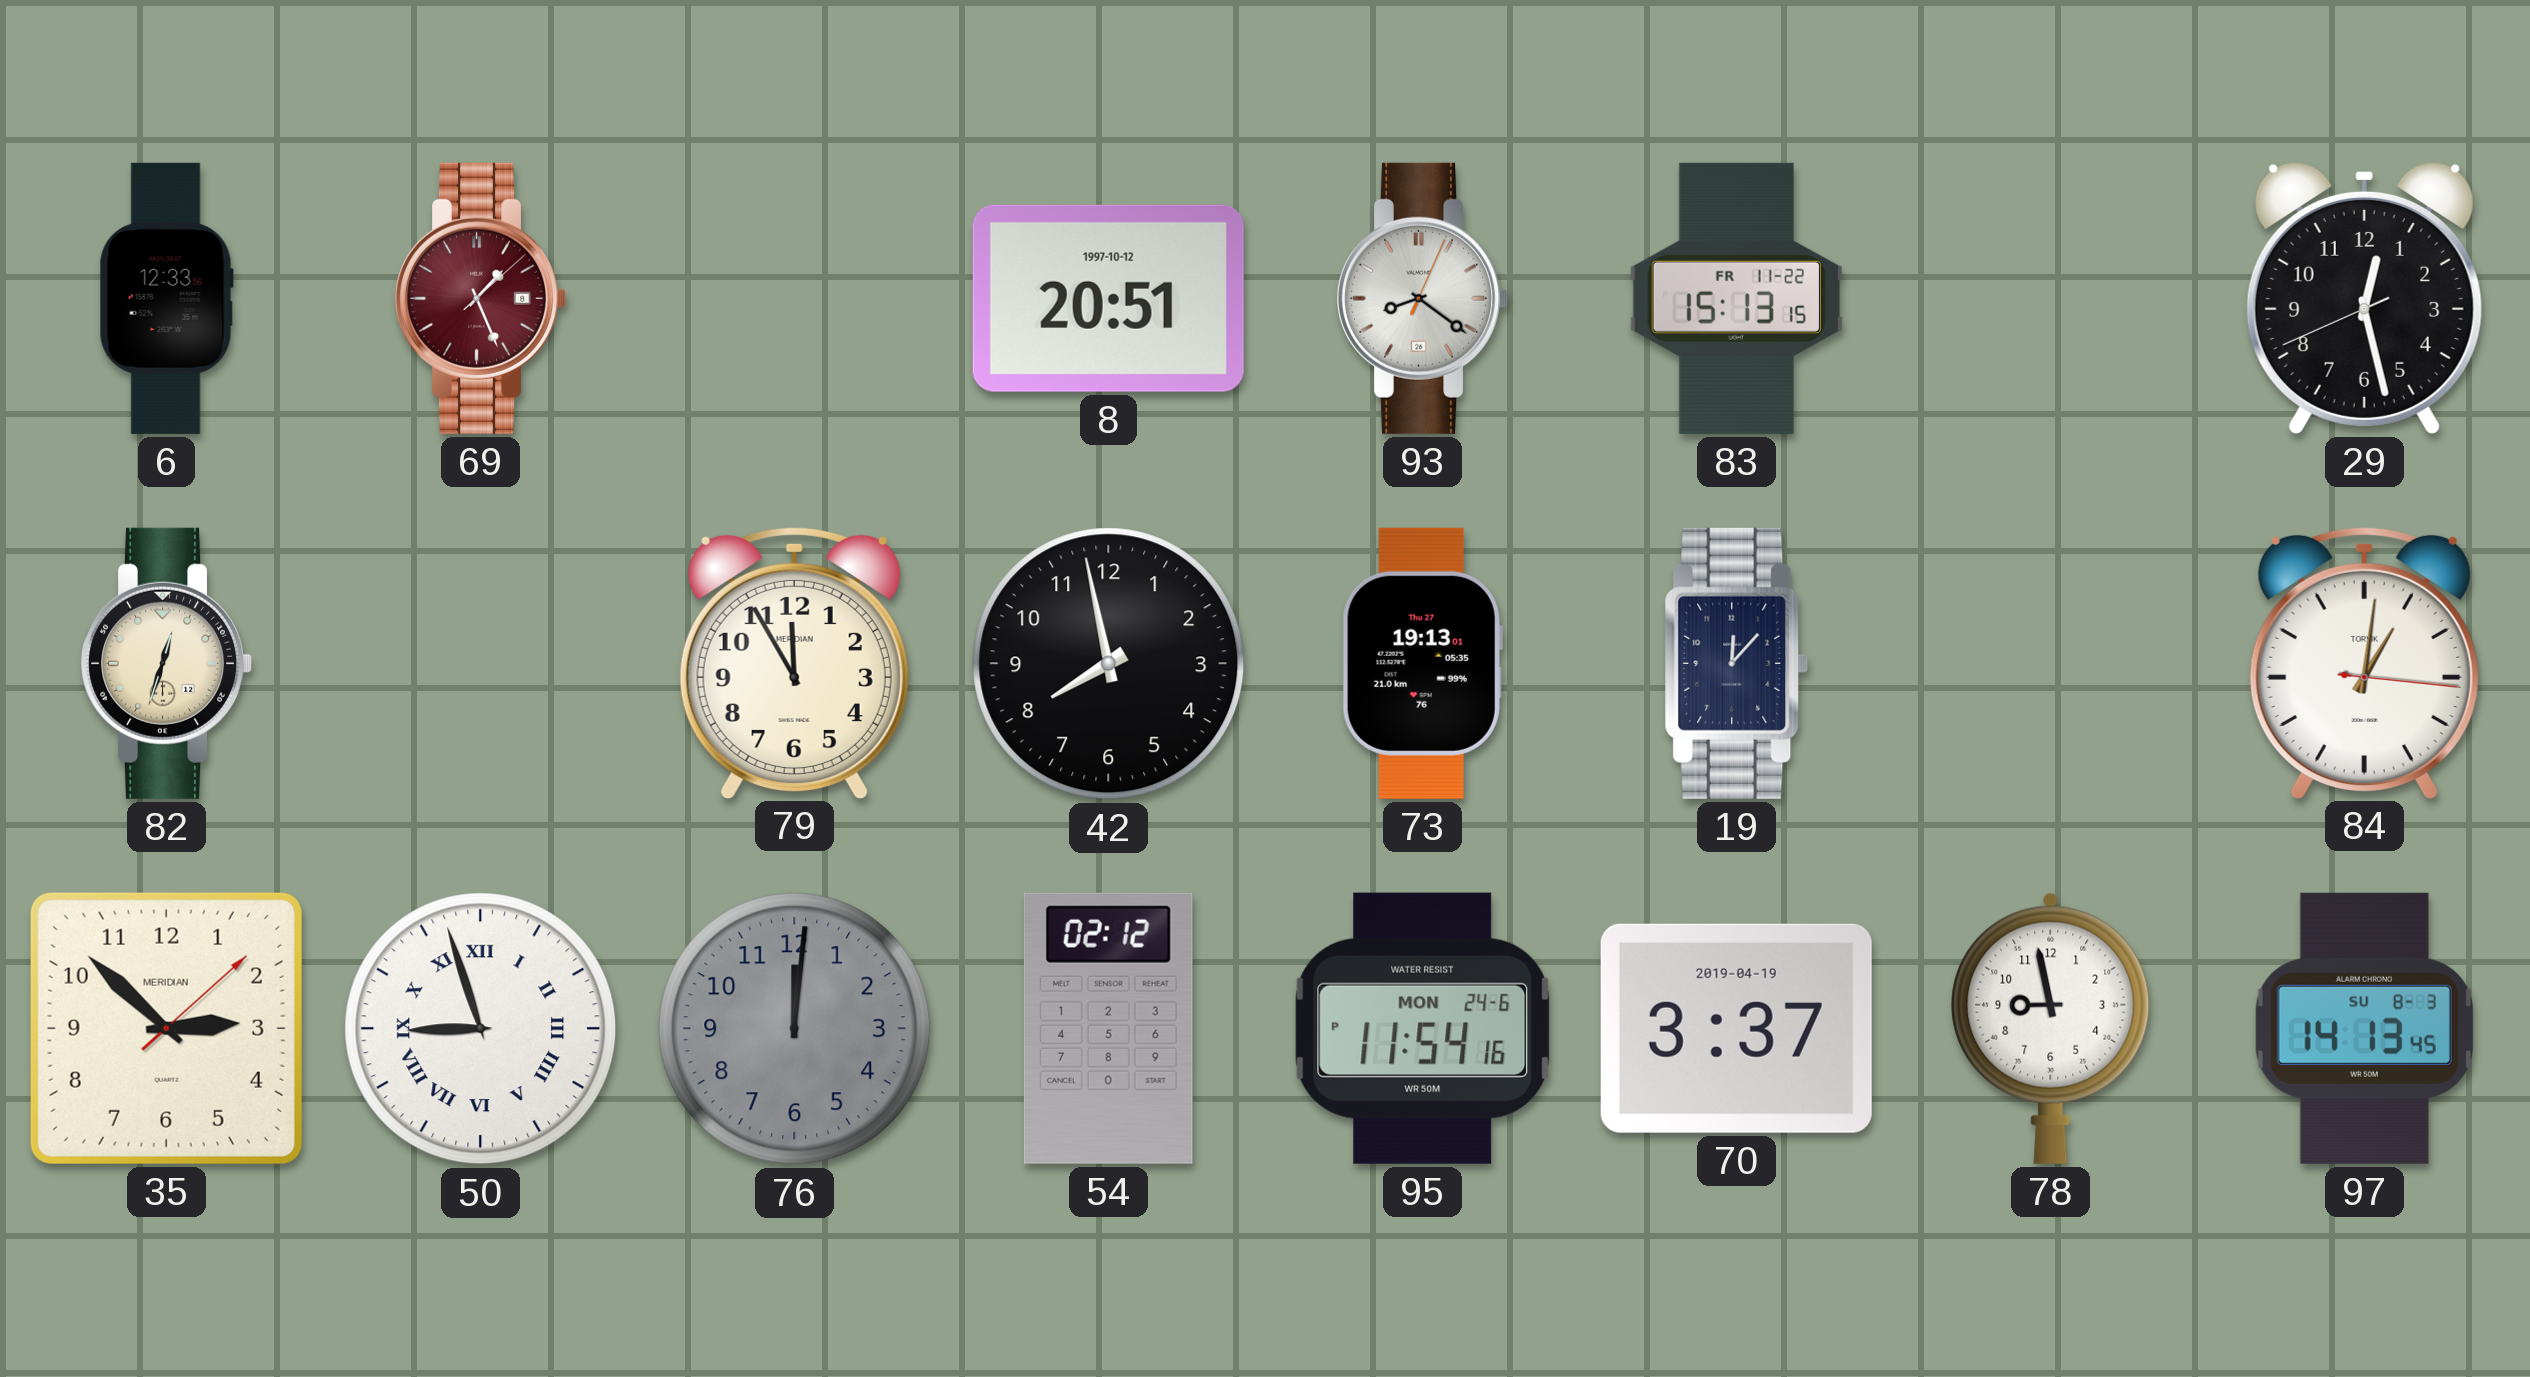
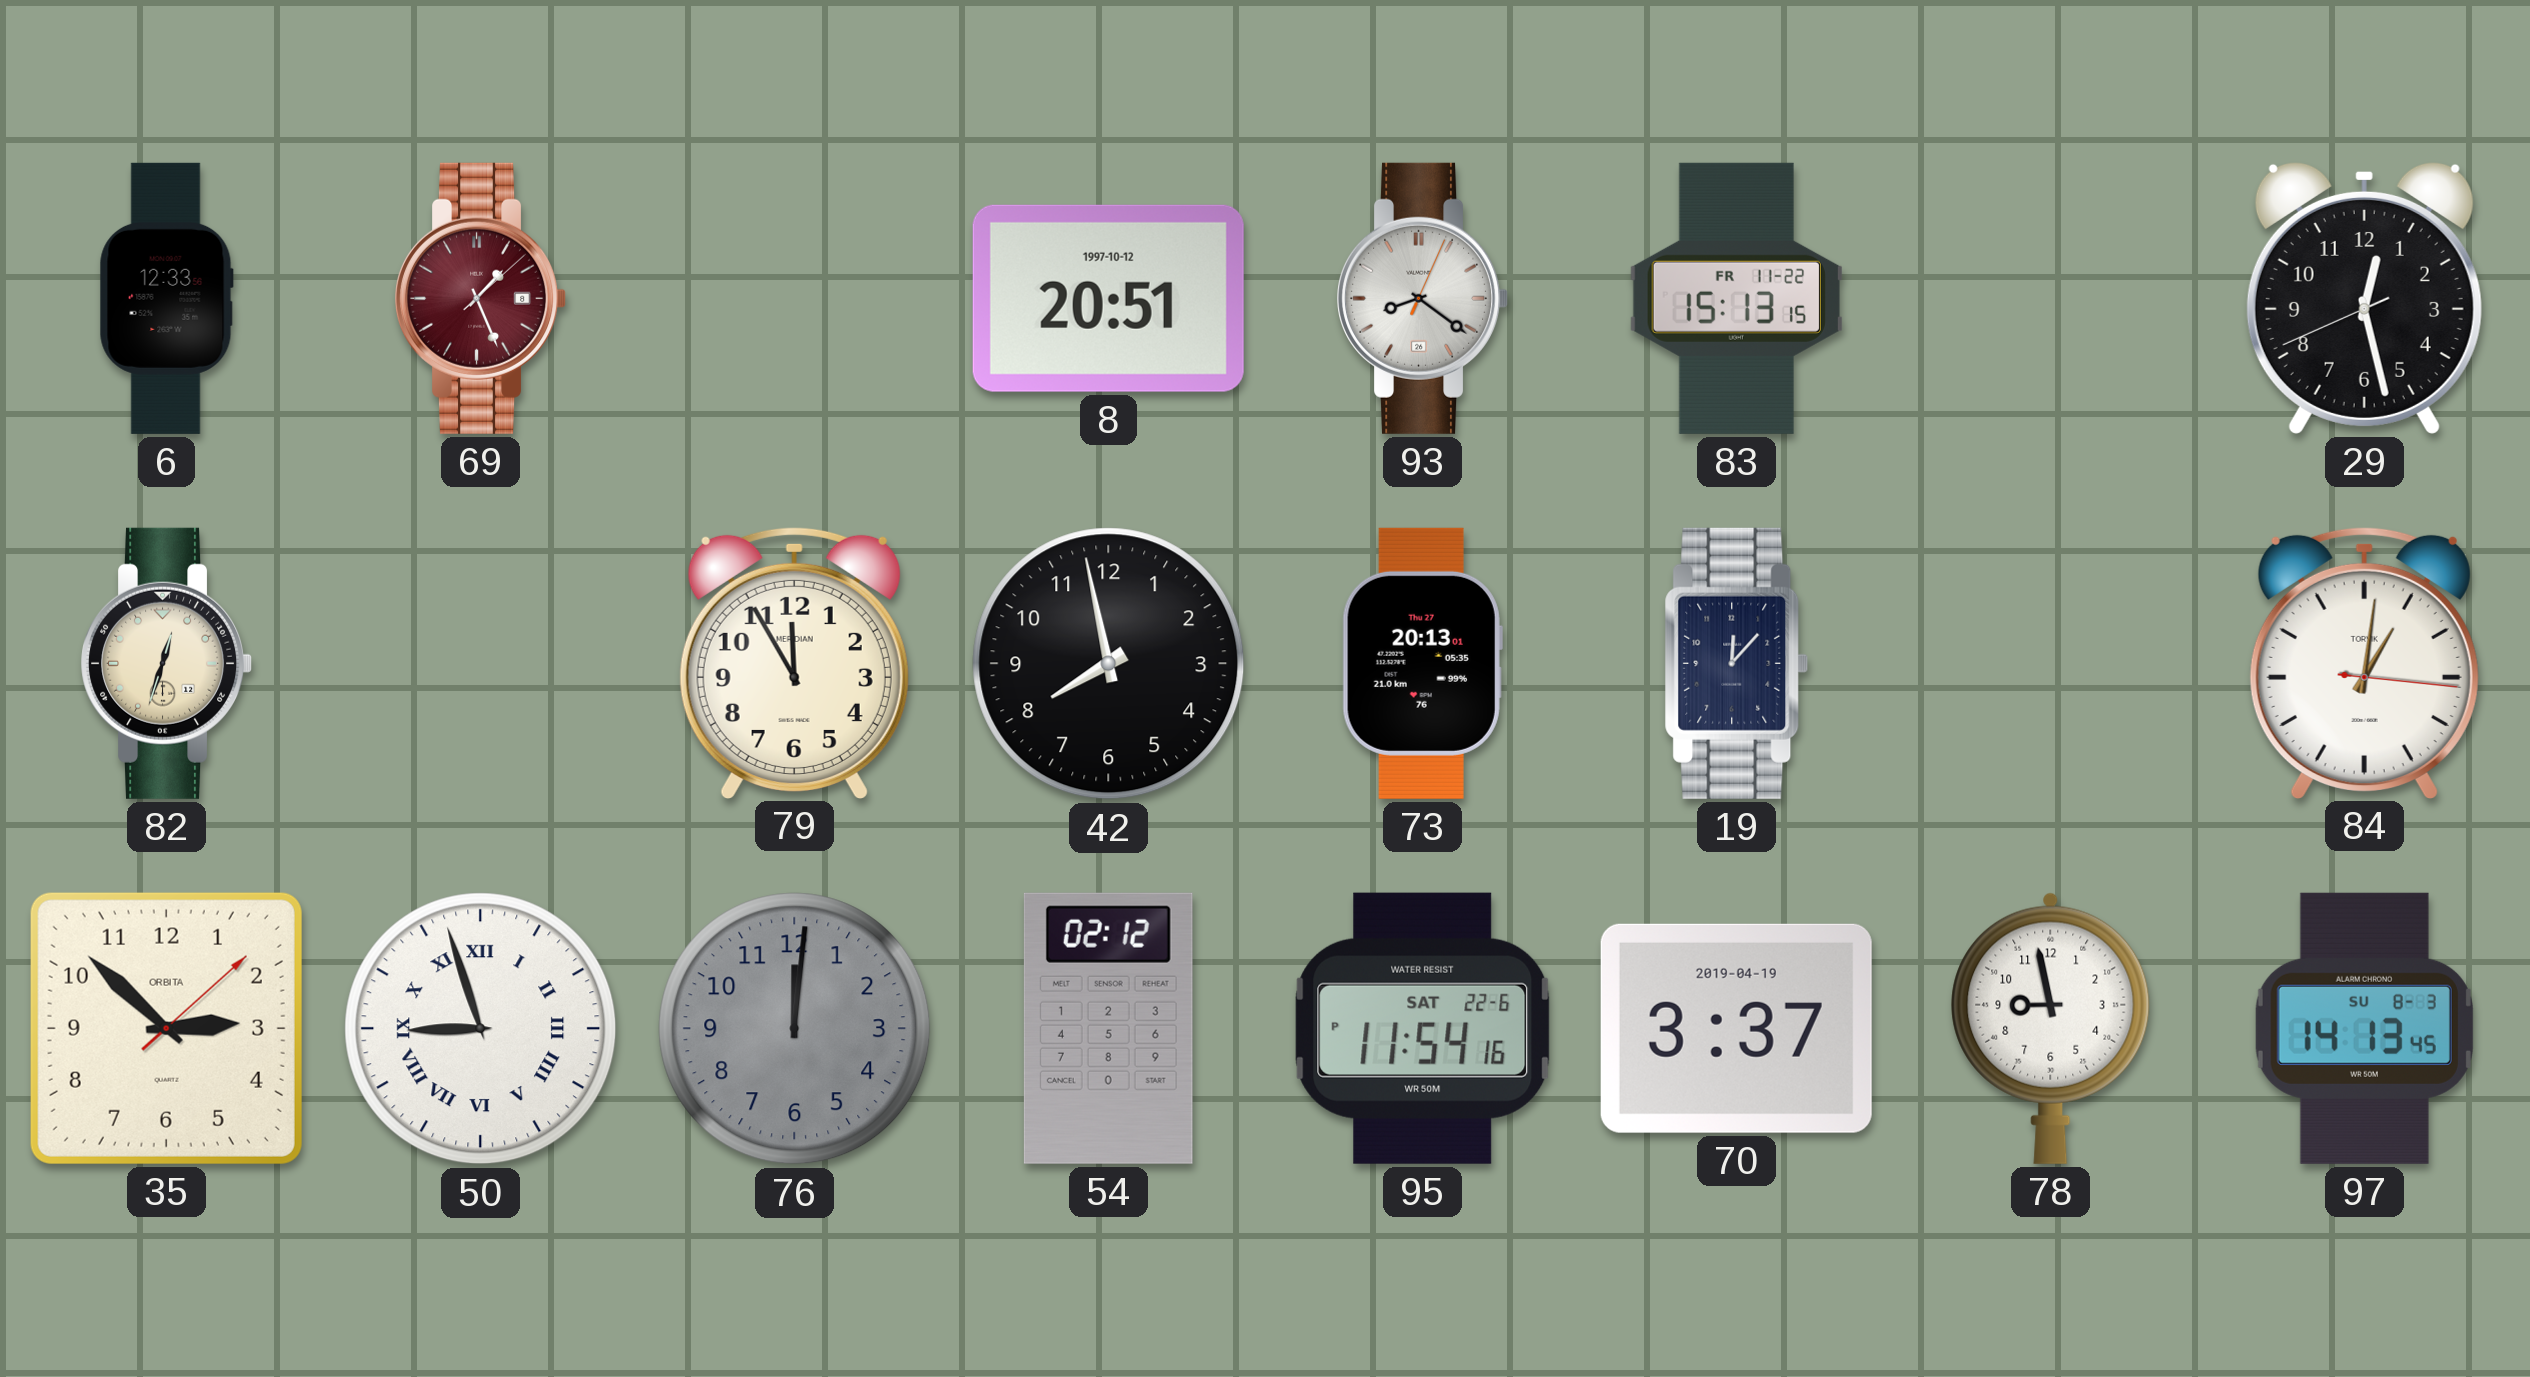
73: 19:13 -> 20:13
35 brand: MERIDIAN -> ORBITA
95 date: MON 24-6 -> SAT 22-6
